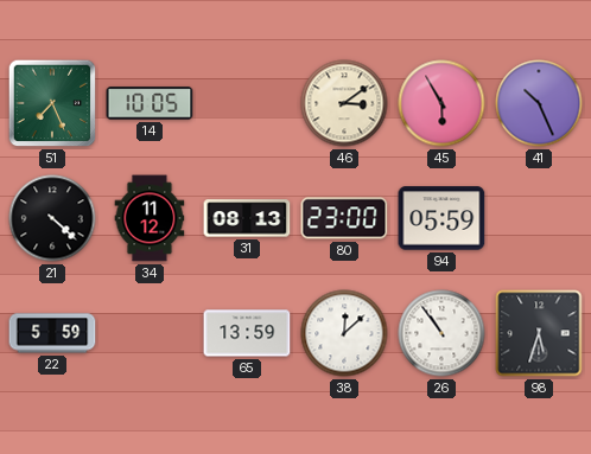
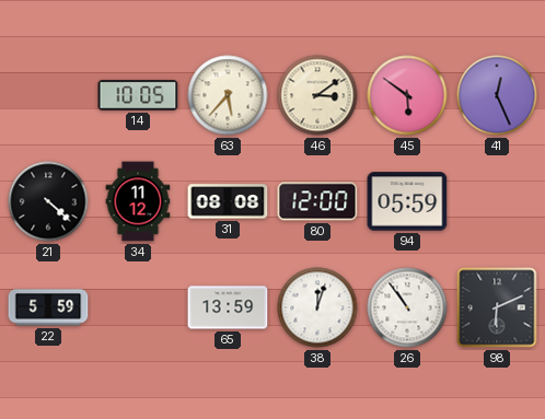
51: 7:26 -> none
63: none -> 5:37
45: 5:55 -> 5:51
41: 10:26 -> 12:26
31: 08:13 -> 08:08
80: 23:00 -> 12:00
38: 12:08 -> 12:03
98: 5:33 -> 6:11
